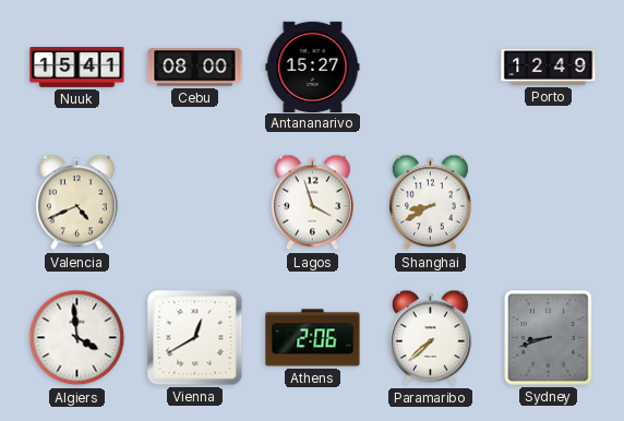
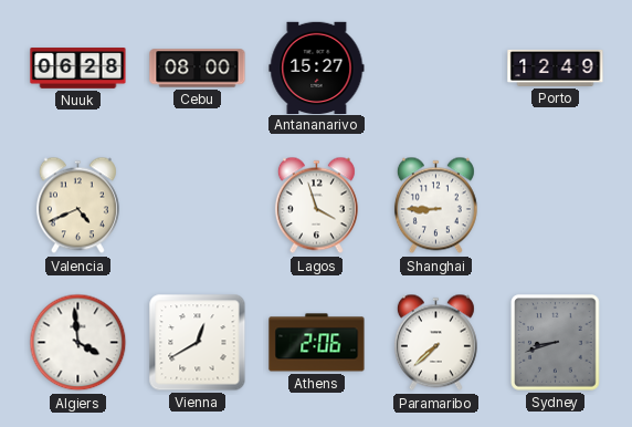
Nuuk: 15:41 -> 06:28
Shanghai: 8:40 -> 8:45
